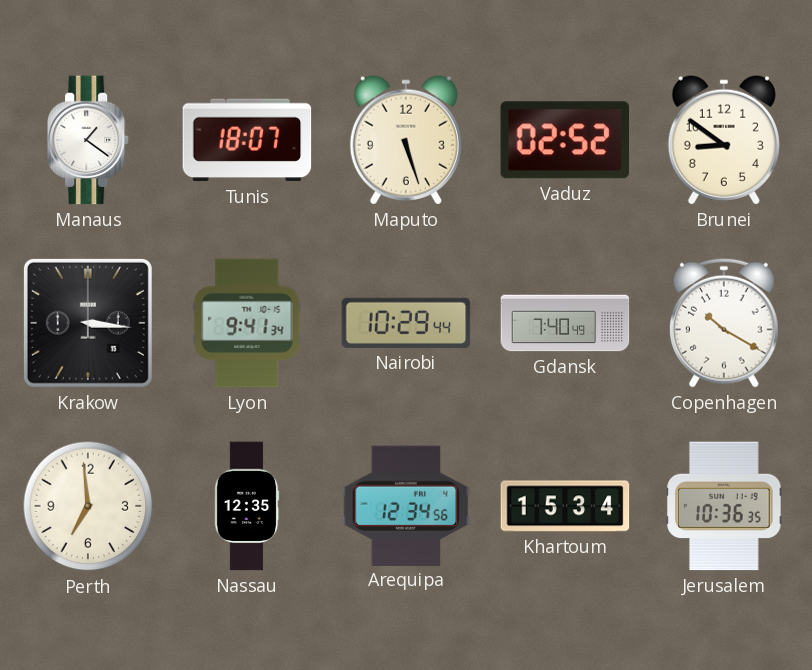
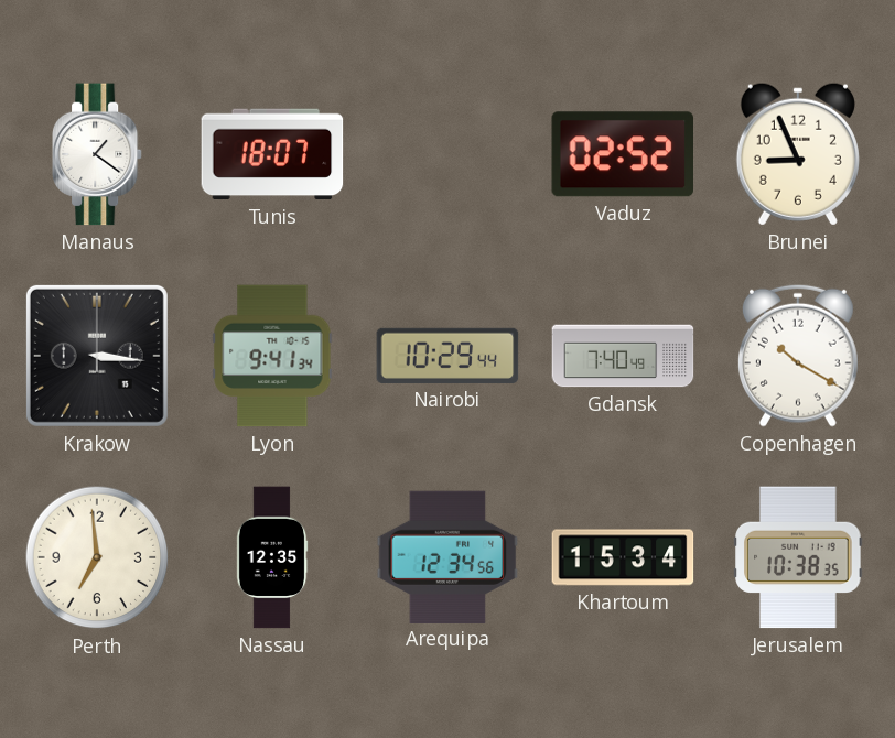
Maputo: 5:27 -> none
Brunei: 8:51 -> 8:56
Jerusalem: 10:36 -> 10:38
